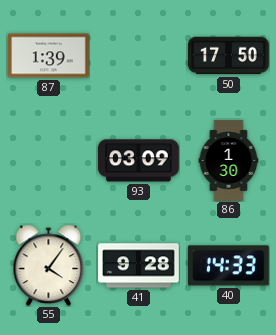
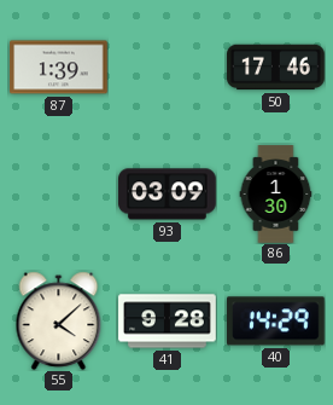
50: 17:50 -> 17:46
55: 4:06 -> 4:08
40: 14:33 -> 14:29
